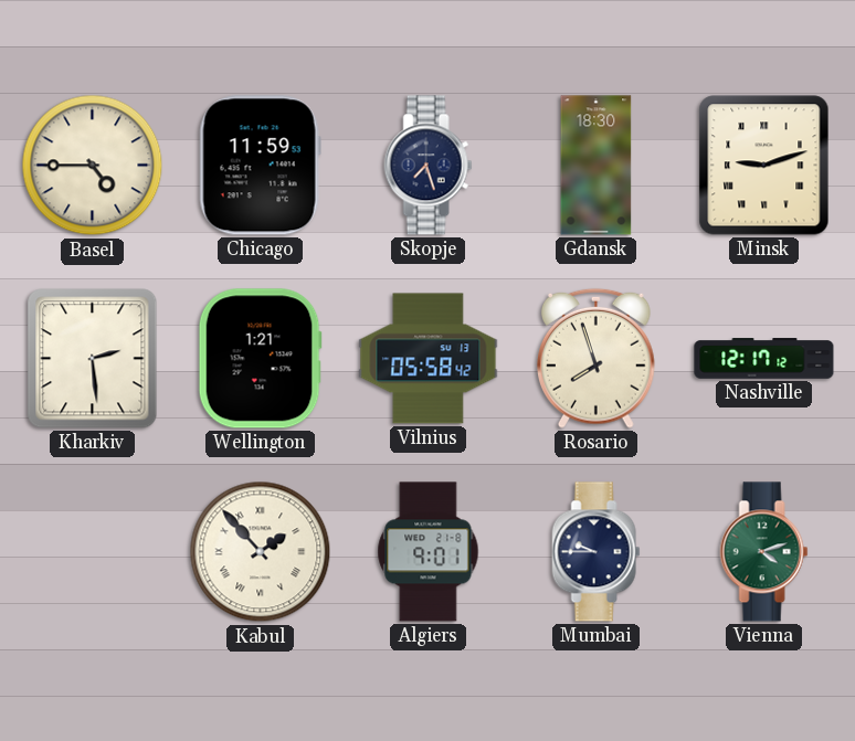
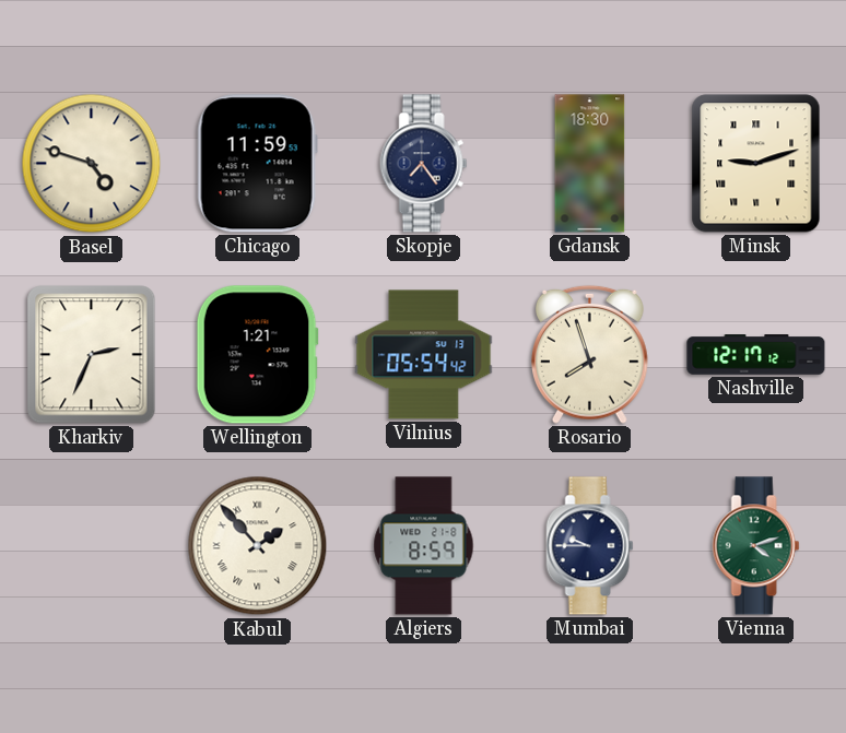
Basel: 4:45 -> 4:48
Skopje: 7:27 -> 7:24
Kharkiv: 2:29 -> 2:34
Vilnius: 05:58 -> 05:54
Algiers: 9:01 -> 8:59
